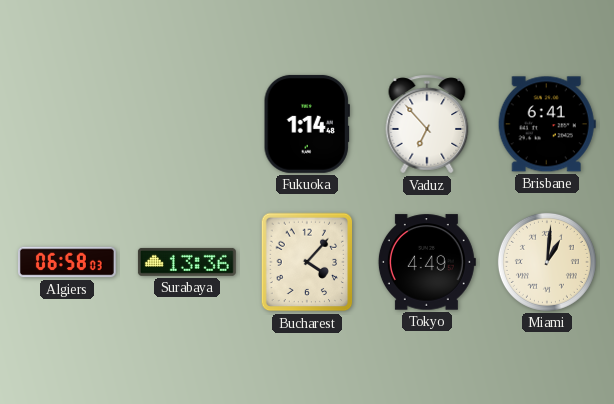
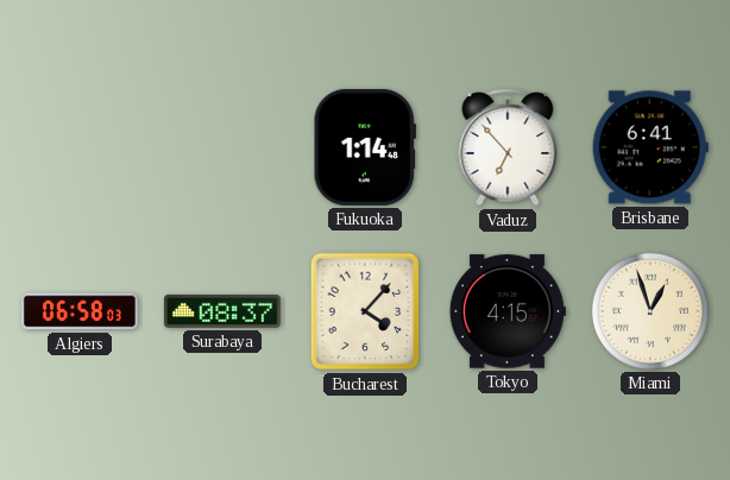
Surabaya: 13:36 -> 08:37
Tokyo: 4:49 -> 4:15
Miami: 1:01 -> 12:57
